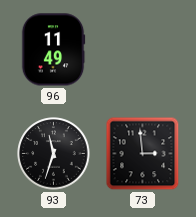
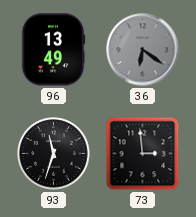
96: 11:49 -> 13:49
36: none -> 6:21
